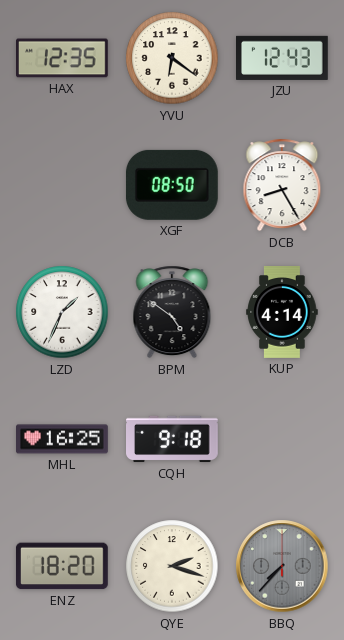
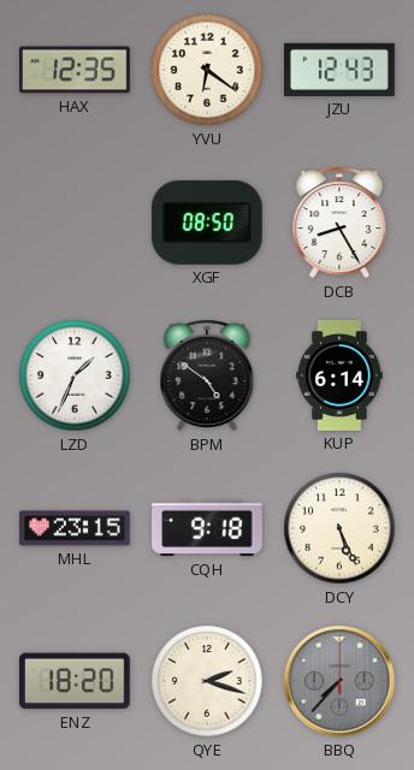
KUP: 4:14 -> 6:14
MHL: 16:25 -> 23:15
DCY: none -> 5:26
